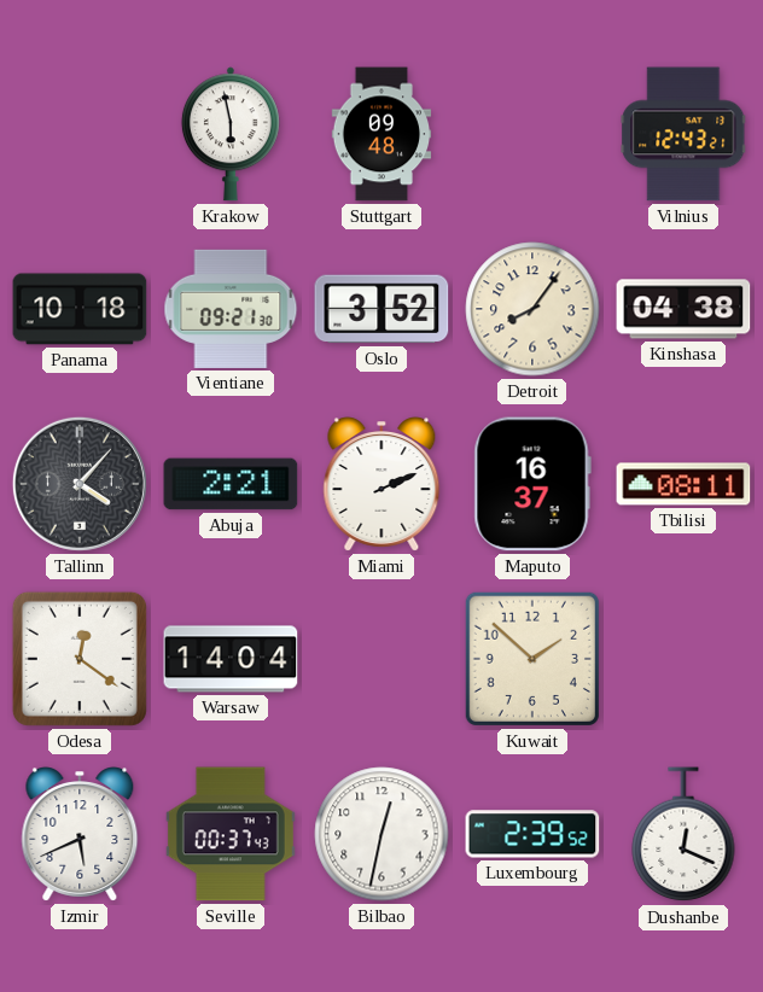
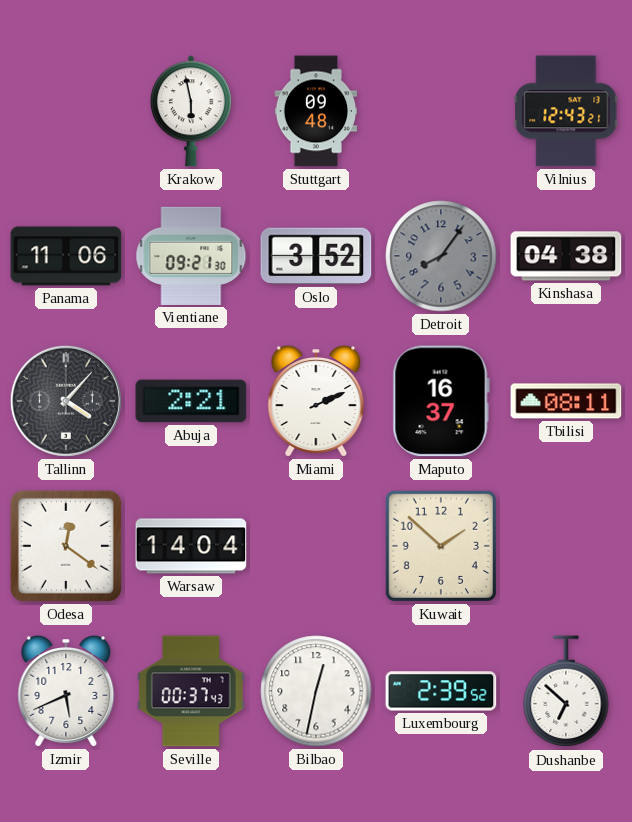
Panama: 10:18 -> 11:06
Detroit dial: cream -> grey
Dushanbe: 12:19 -> 6:52
